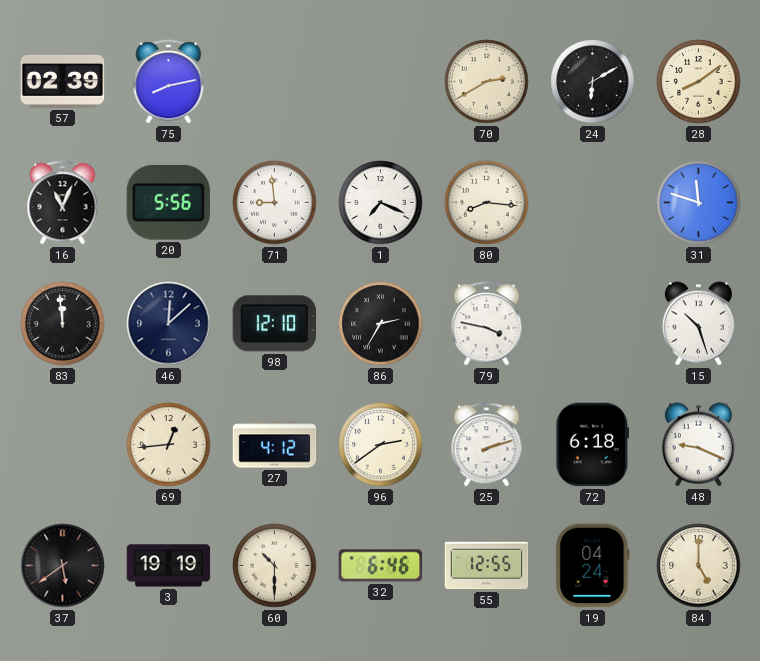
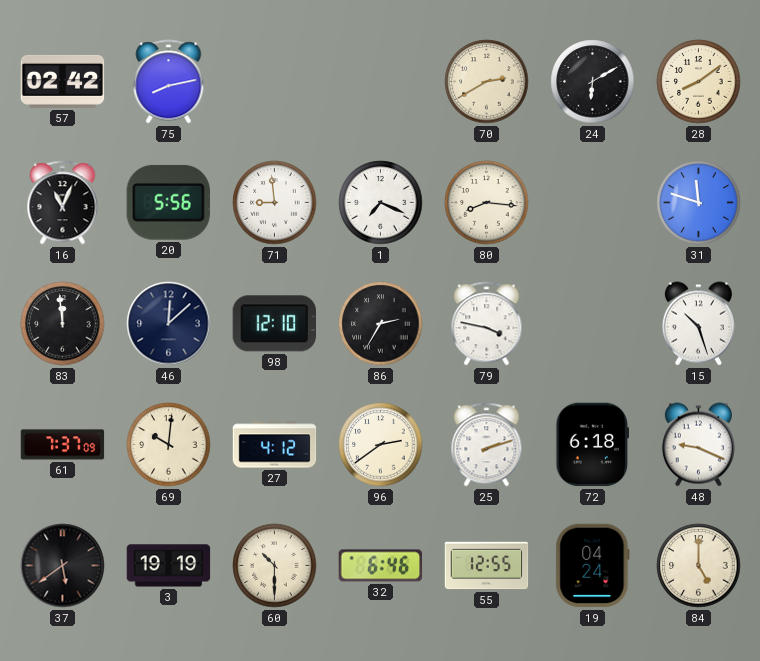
57: 02:39 -> 02:42
61: none -> 7:37
69: 12:44 -> 10:01
